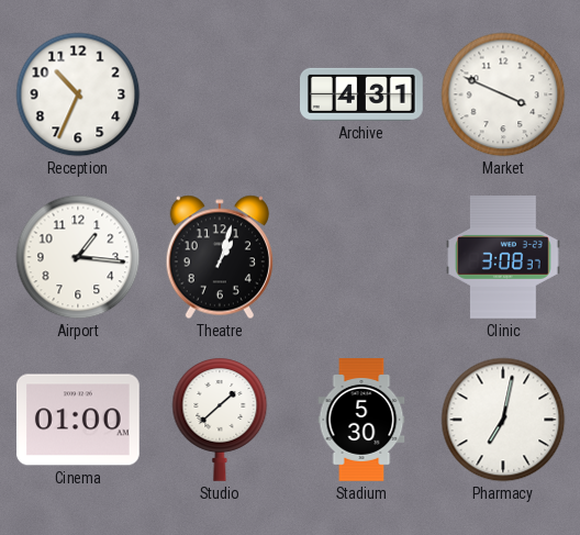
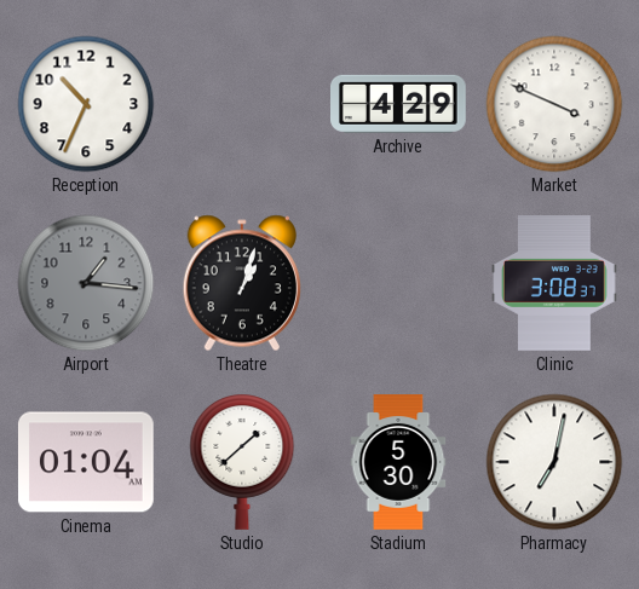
Archive: 4:31 -> 4:29
Airport dial: white -> grey
Cinema: 01:00 -> 01:04
